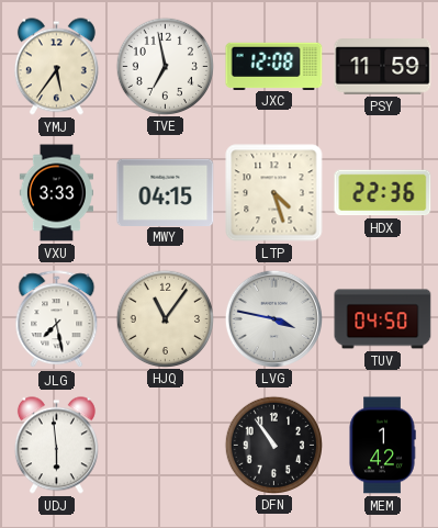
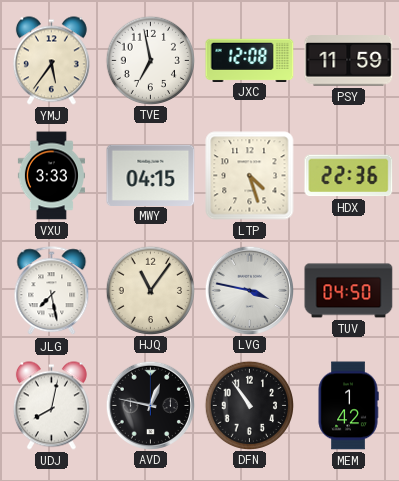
UDJ: 5:59 -> 8:02
AVD: none -> 12:47
